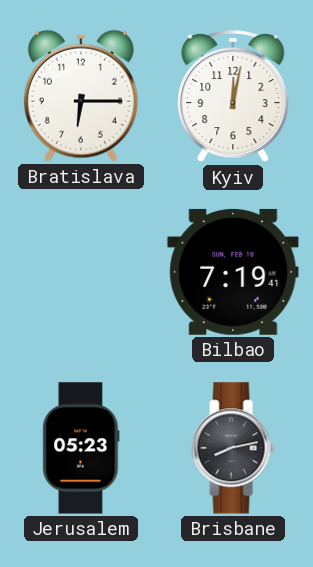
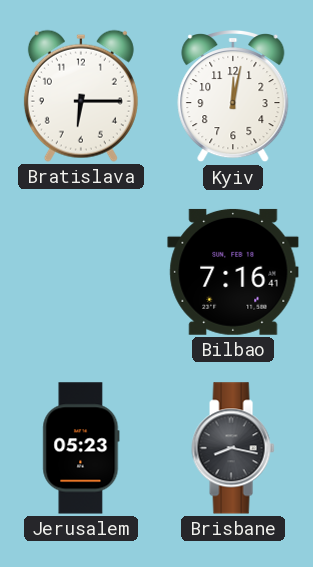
Bilbao: 7:19 -> 7:16
Brisbane: 8:13 -> 8:17
